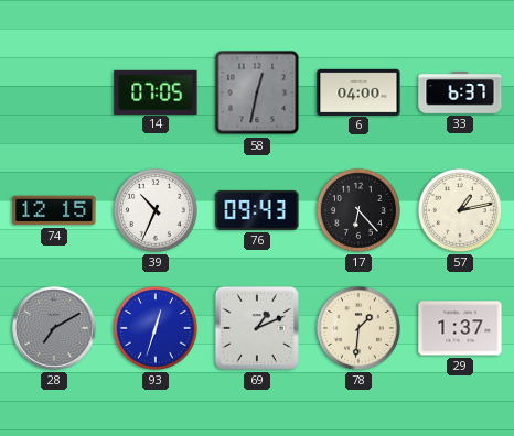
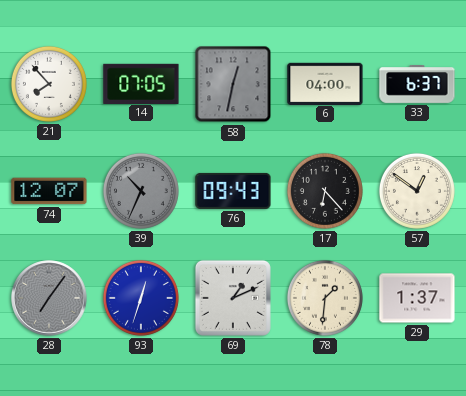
21: none -> 7:53
74: 12:15 -> 12:07
39 dial: white -> grey
57: 1:13 -> 12:51
28: 7:10 -> 7:06
